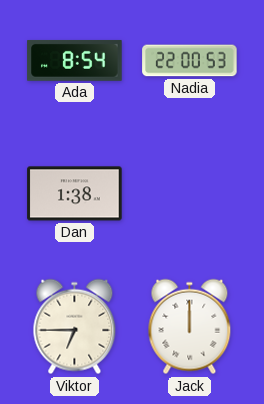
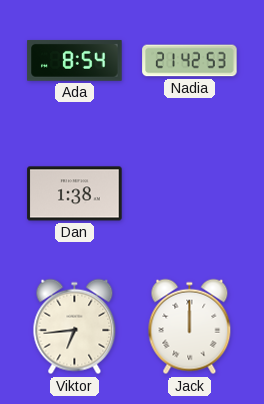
Nadia: 22:00 -> 21:42
Viktor: 6:45 -> 6:44
